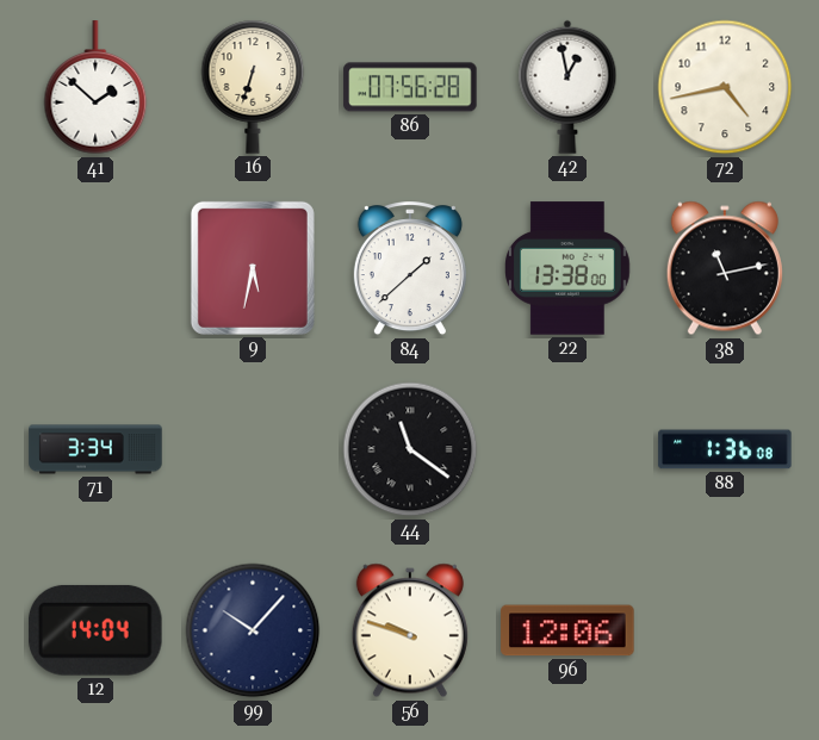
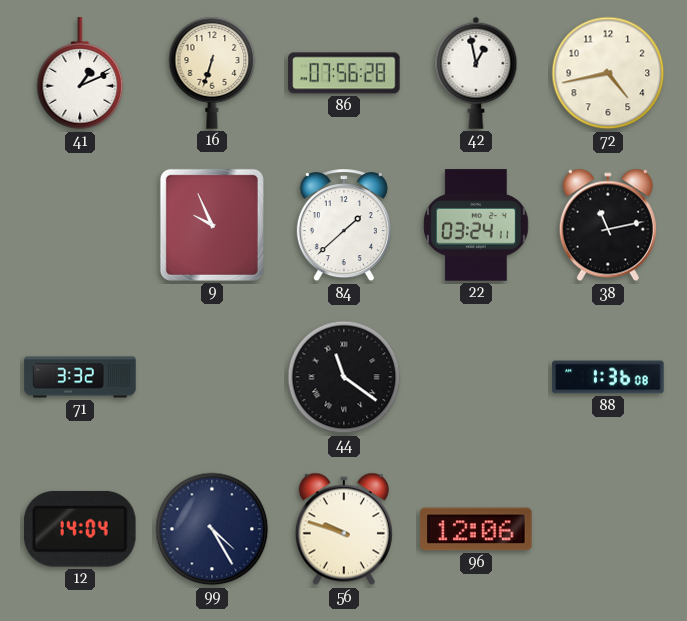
41: 1:52 -> 1:11
9: 5:32 -> 9:56
22: 13:38 -> 03:24
71: 3:34 -> 3:32
99: 10:07 -> 4:25
